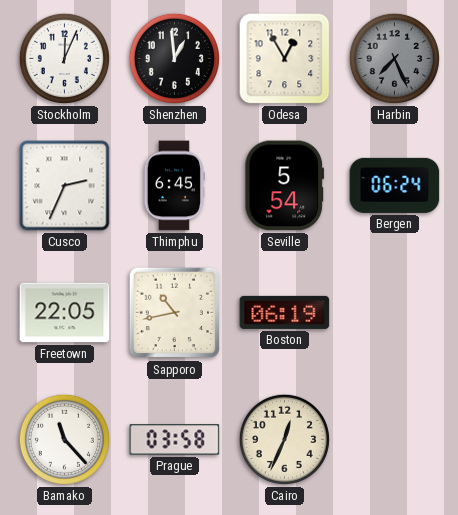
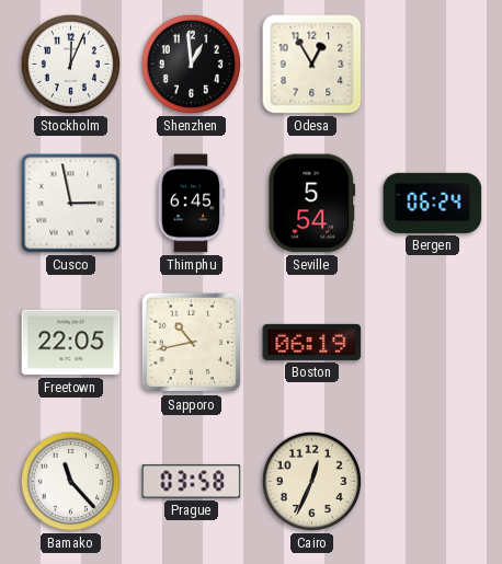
Harbin: 7:26 -> none
Cusco: 2:34 -> 2:58
